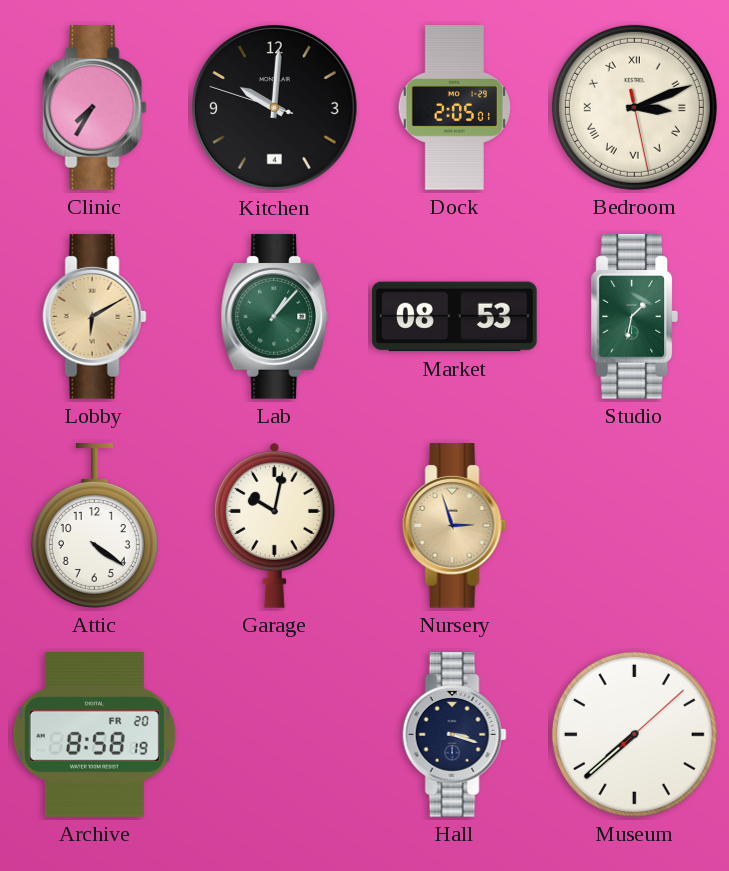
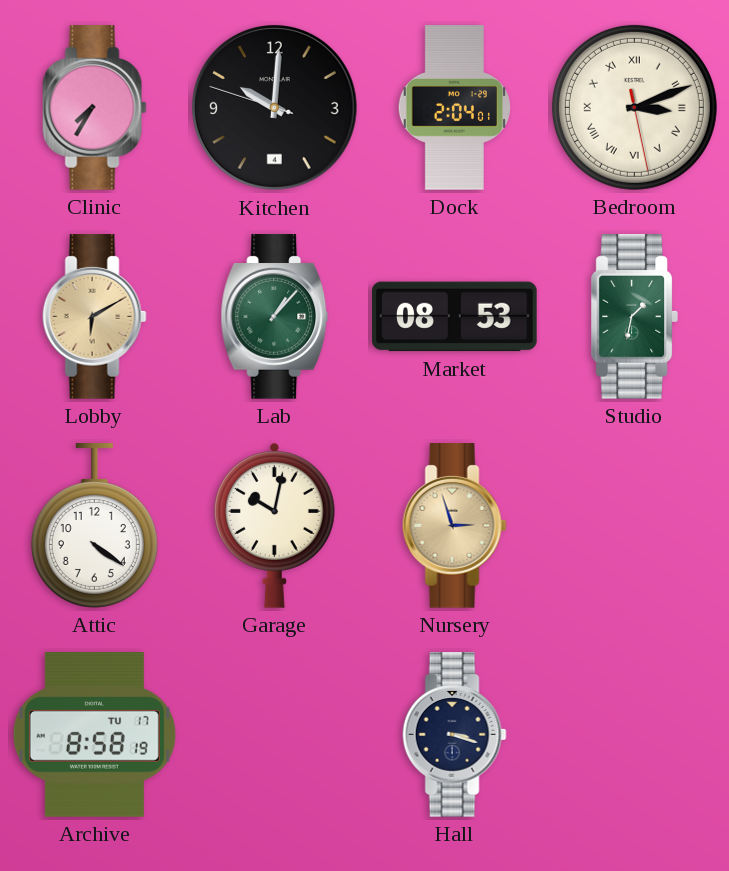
Dock: 2:05 -> 2:04
Archive date: FR 20 -> TU 17
Museum: 7:38 -> none
